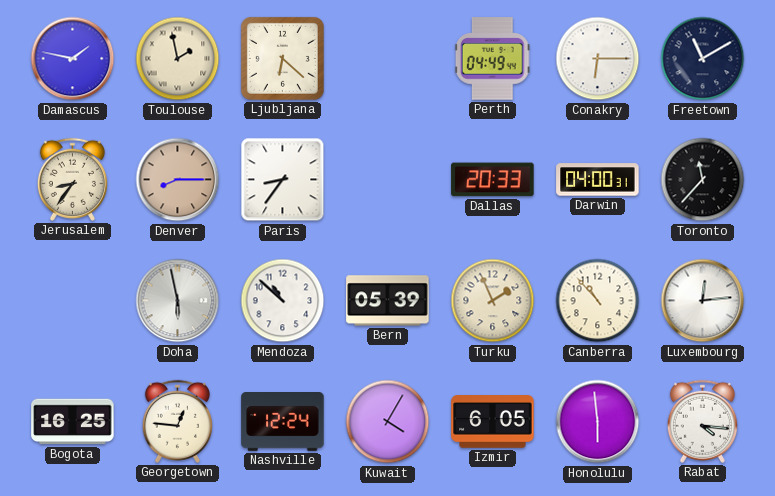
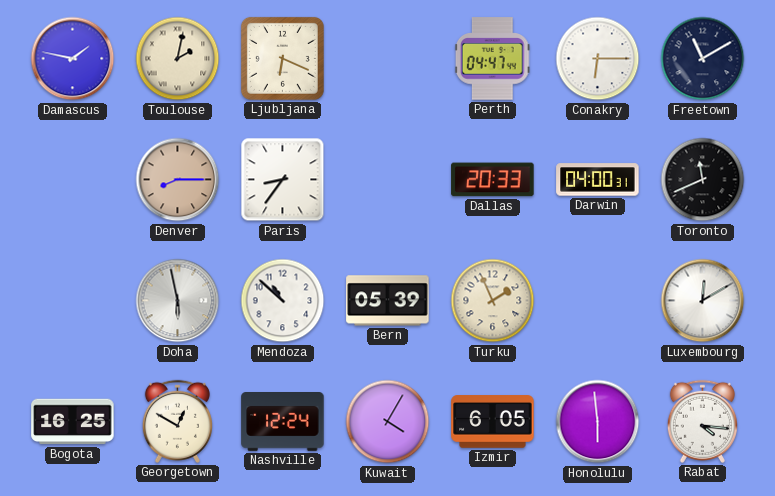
Toulouse: 1:58 -> 2:02
Ljubljana: 6:22 -> 6:19
Perth: 04:49 -> 04:47
Jerusalem: 8:36 -> none
Toronto: 11:37 -> 11:41
Canberra: 10:53 -> none
Luxembourg: 12:14 -> 12:10
Georgetown: 12:46 -> 12:50
